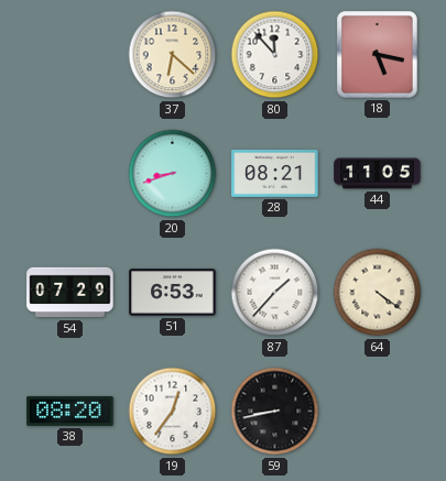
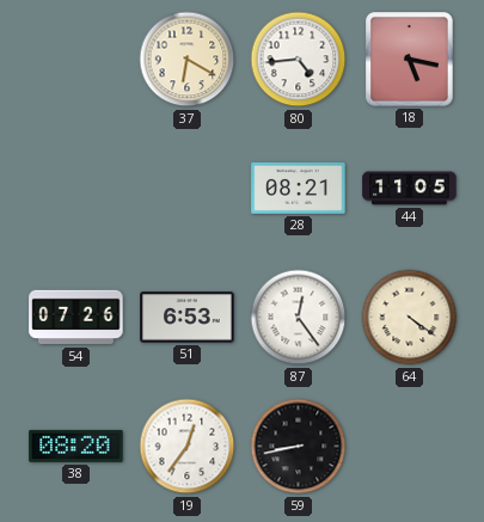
37: 6:22 -> 6:20
80: 11:53 -> 4:44
20: 8:42 -> none
54: 07:29 -> 07:26
87: 1:37 -> 12:24
